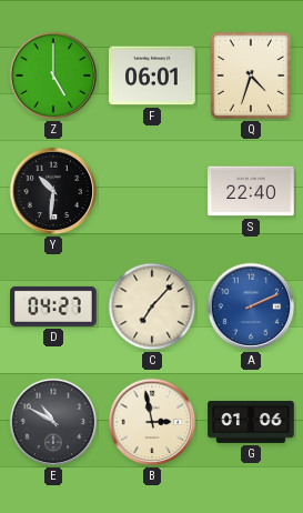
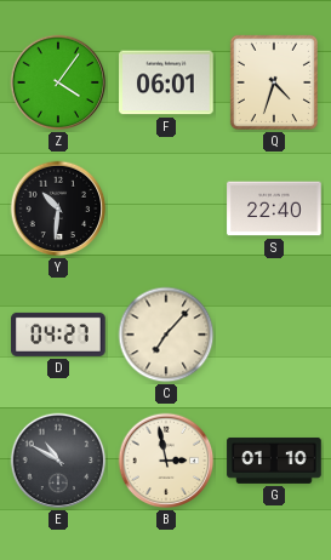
Z: 5:00 -> 4:06
A: 2:11 -> none
G: 01:06 -> 01:10
